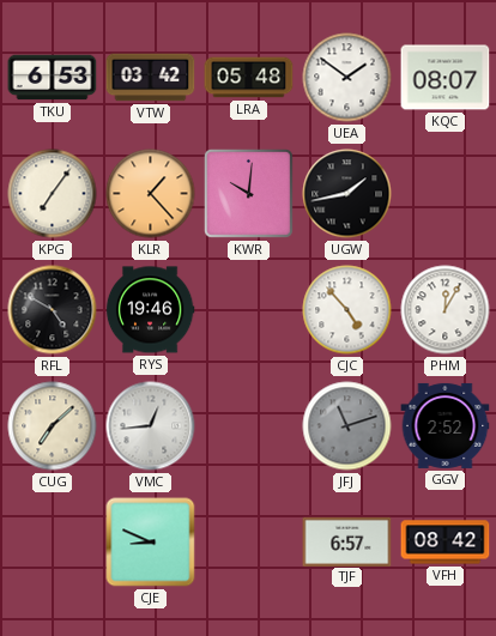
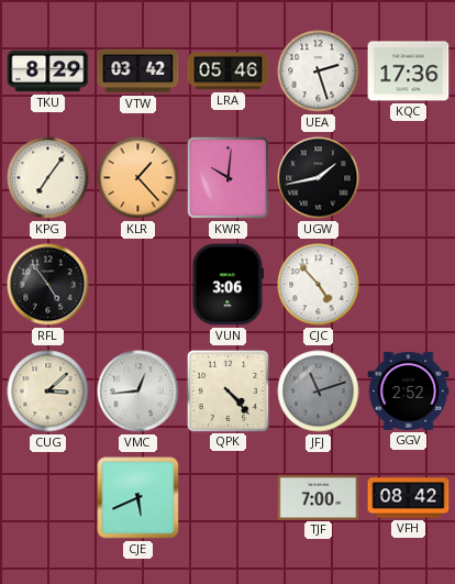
TKU: 6:53 -> 8:29
LRA: 05:48 -> 05:46
UEA: 1:51 -> 2:27
KQC: 08:07 -> 17:36
RFL: 4:50 -> 4:54
RYS: 19:46 -> none
VUN: none -> 3:06
PHM: 12:05 -> none
CUG: 7:08 -> 3:08
QPK: none -> 4:23
CJE: 8:49 -> 5:41
TJF: 6:57 -> 7:00
